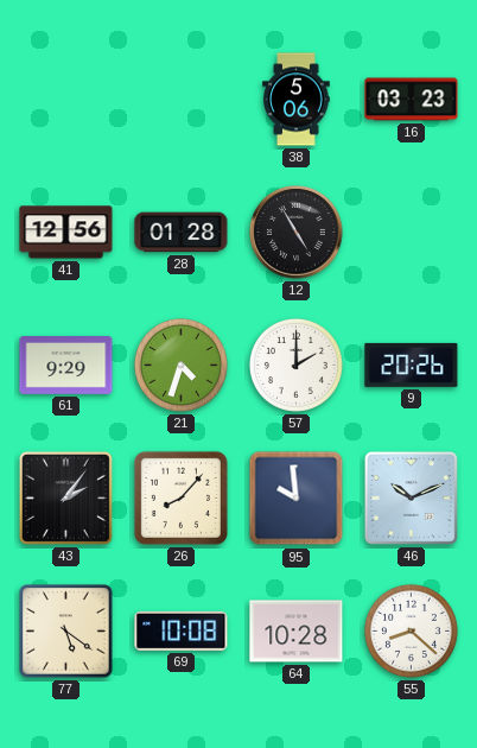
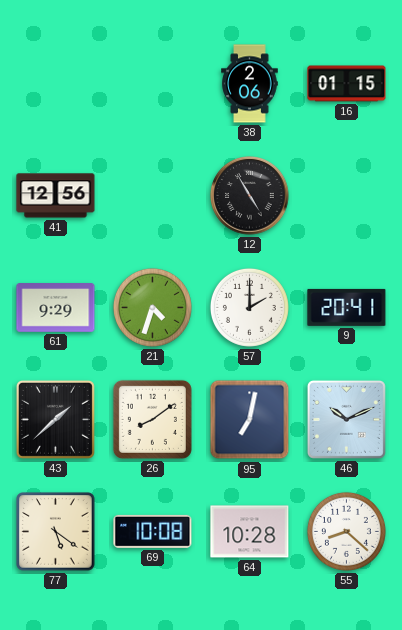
38: 5:06 -> 2:06
16: 03:23 -> 01:15
28: 01:28 -> none
9: 20:26 -> 20:41
43: 2:06 -> 1:38
26: 8:07 -> 8:09
95: 9:59 -> 7:02
